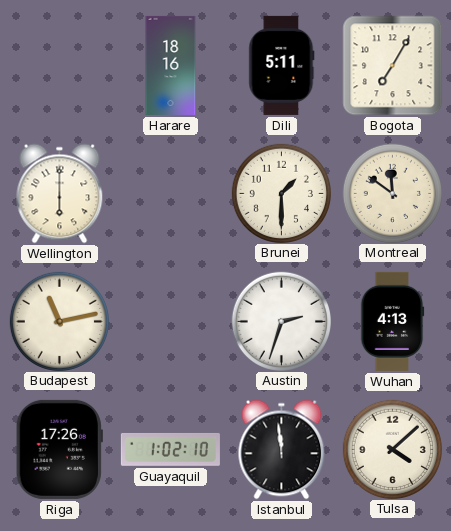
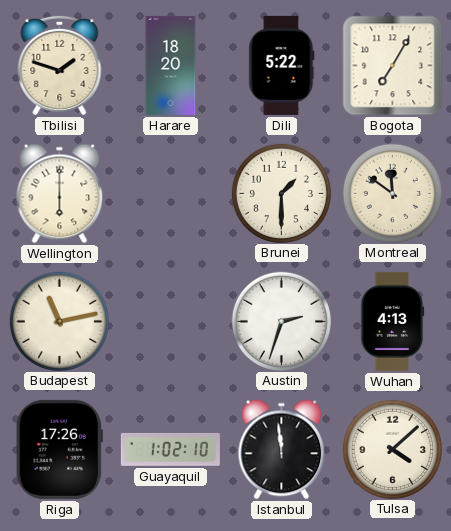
Tbilisi: none -> 1:48
Harare: 18:16 -> 18:20
Dili: 5:11 -> 5:22
